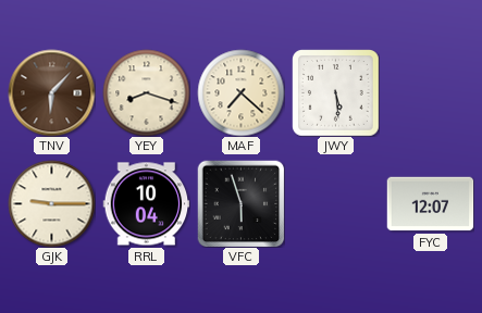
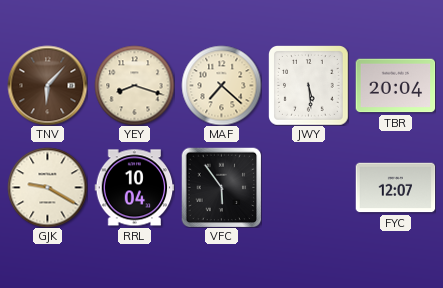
TBR: none -> 20:04
GJK: 9:15 -> 9:20
VFC: 5:57 -> 5:54
